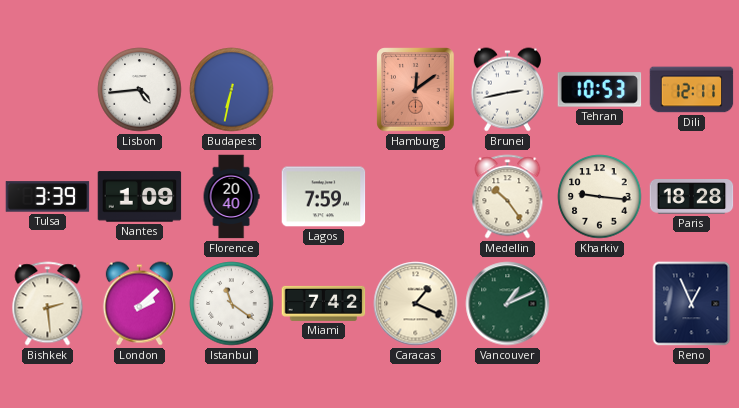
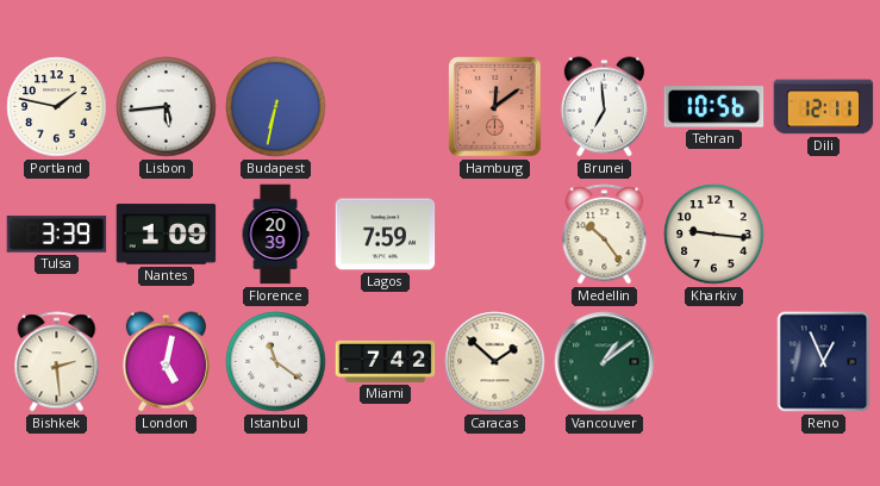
Portland: none -> 1:47
Lisbon: 4:44 -> 5:44
Brunei: 2:43 -> 6:59
Tehran: 10:53 -> 10:56
Florence: 20:40 -> 20:39
Paris: 18:28 -> none
London: 2:08 -> 5:02
Caracas: 1:19 -> 1:52
Vancouver: 1:11 -> 1:09
